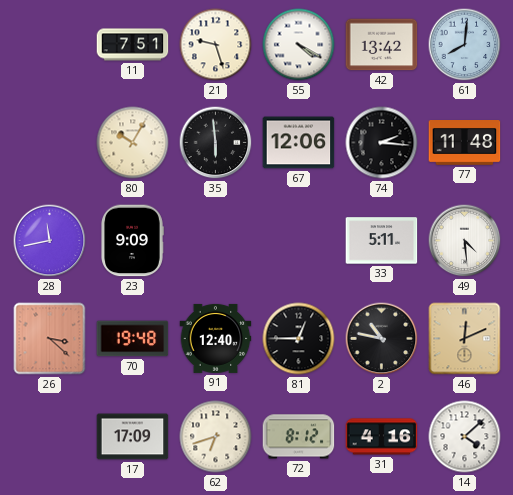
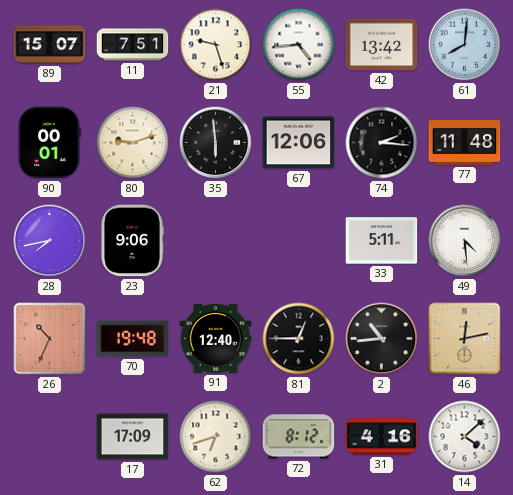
89: none -> 15:07
55: 4:20 -> 4:44
90: none -> 00:01
80: 10:05 -> 9:12
28: 11:43 -> 7:43
23: 9:09 -> 9:06
26: 3:22 -> 10:34
2: 10:47 -> 10:44
46: 12:11 -> 12:13
